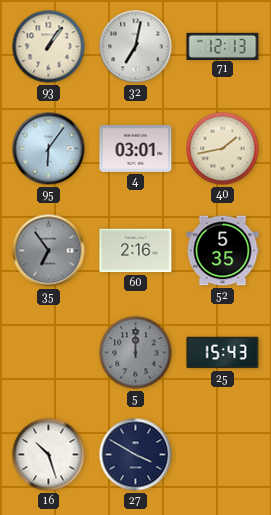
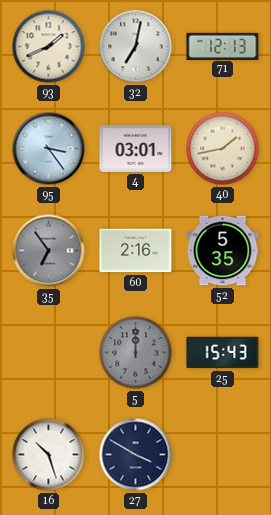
93: 1:06 -> 1:41
95: 6:06 -> 3:24
